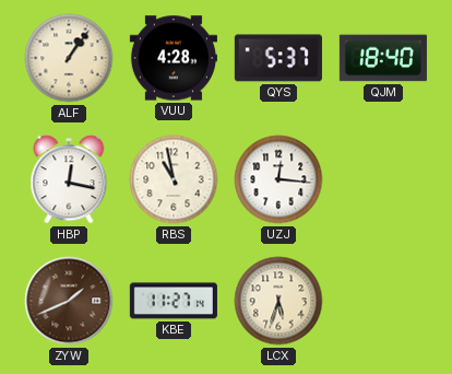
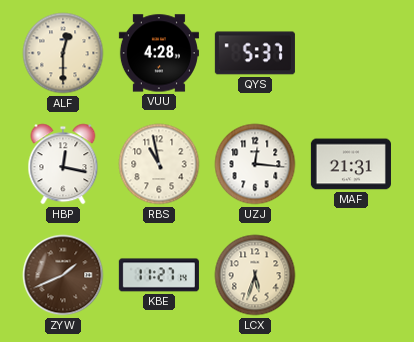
ALF: 1:06 -> 12:30
QJM: 18:40 -> none
MAF: none -> 21:31
